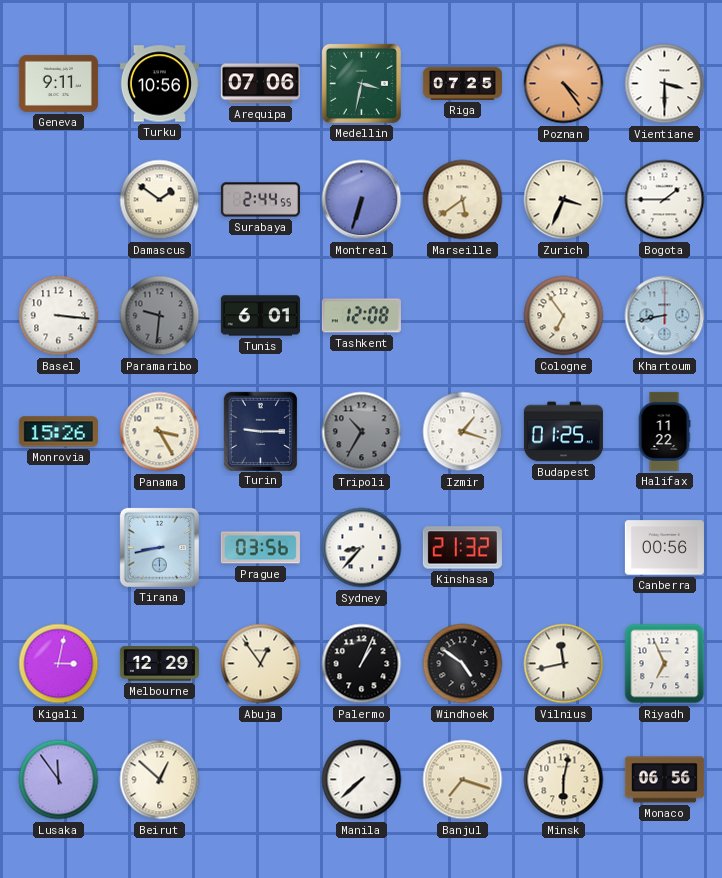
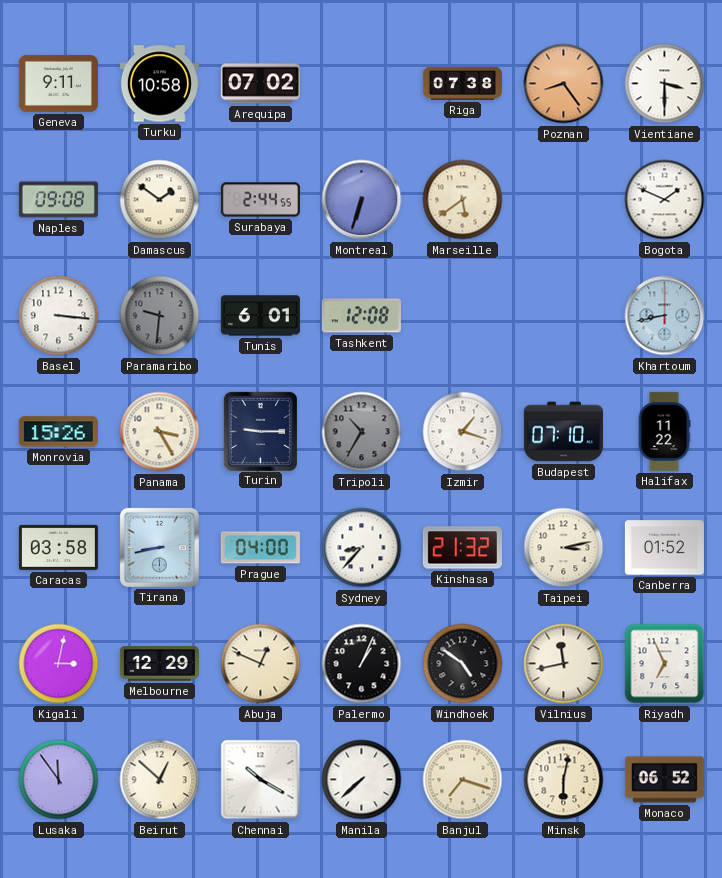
Turku: 10:56 -> 10:58
Arequipa: 07:06 -> 07:02
Medellin: 3:32 -> none
Riga: 07:25 -> 07:38
Poznan: 4:24 -> 8:24
Naples: none -> 09:08
Zurich: 3:34 -> none
Bogota: 1:45 -> 1:49
Cologne: 6:54 -> none
Budapest: 01:25 -> 07:10
Caracas: none -> 03:58
Prague: 03:56 -> 04:00
Taipei: none -> 3:13
Canberra: 00:56 -> 01:52
Abuja: 12:54 -> 12:49
Chennai: none -> 10:20
Monaco: 06:56 -> 06:52
